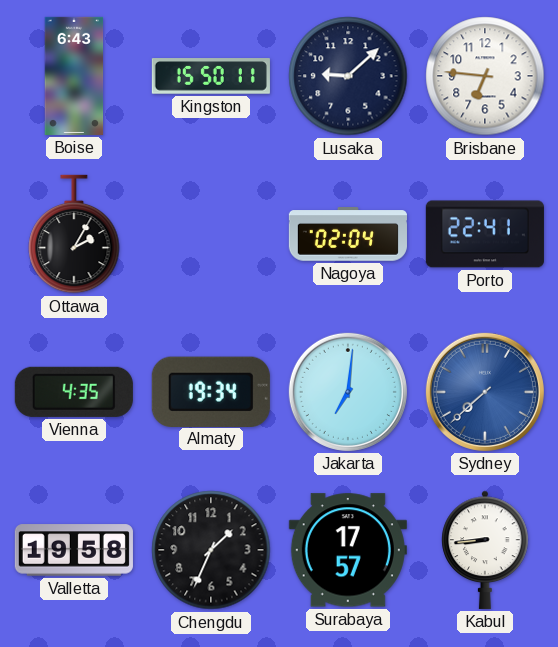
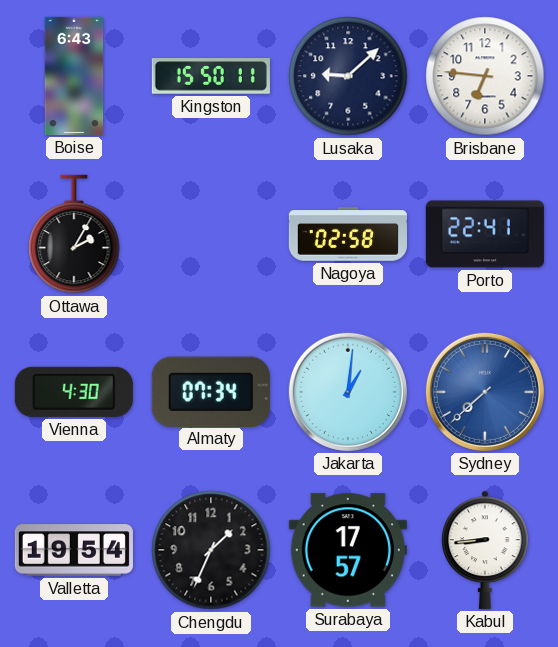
Nagoya: 02:04 -> 02:58
Vienna: 4:35 -> 4:30
Almaty: 19:34 -> 07:34
Jakarta: 7:01 -> 1:01
Valletta: 19:58 -> 19:54
